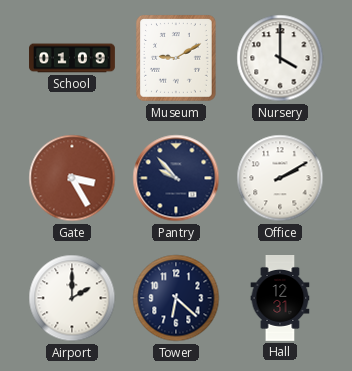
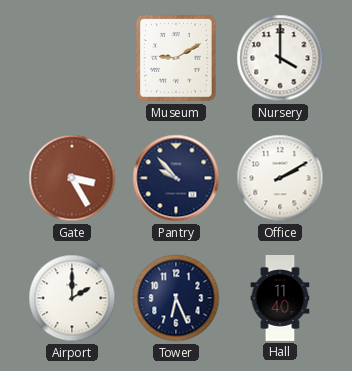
School: 01:09 -> none
Tower: 6:22 -> 6:26
Hall: 12:31 -> 11:40
